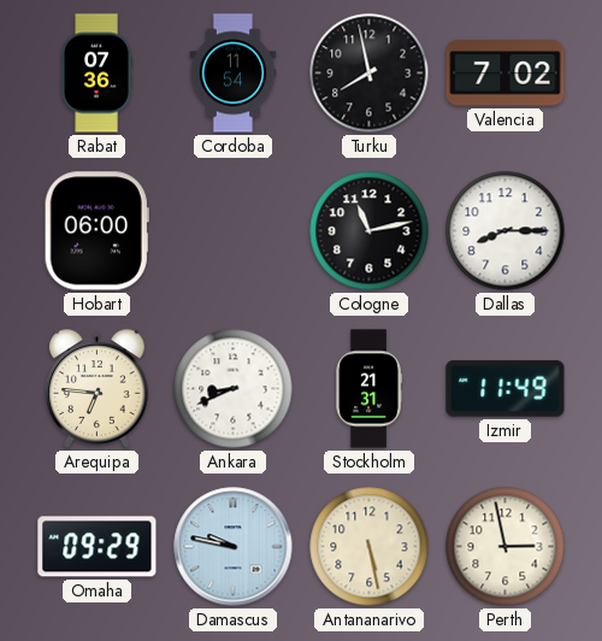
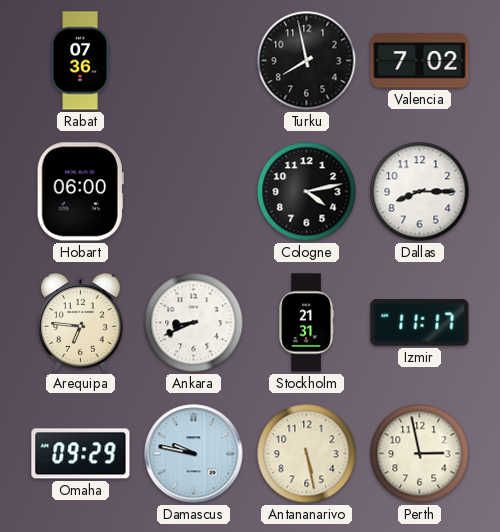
Cordoba: 11:54 -> none
Cologne: 11:13 -> 4:13
Izmir: 11:49 -> 11:17
